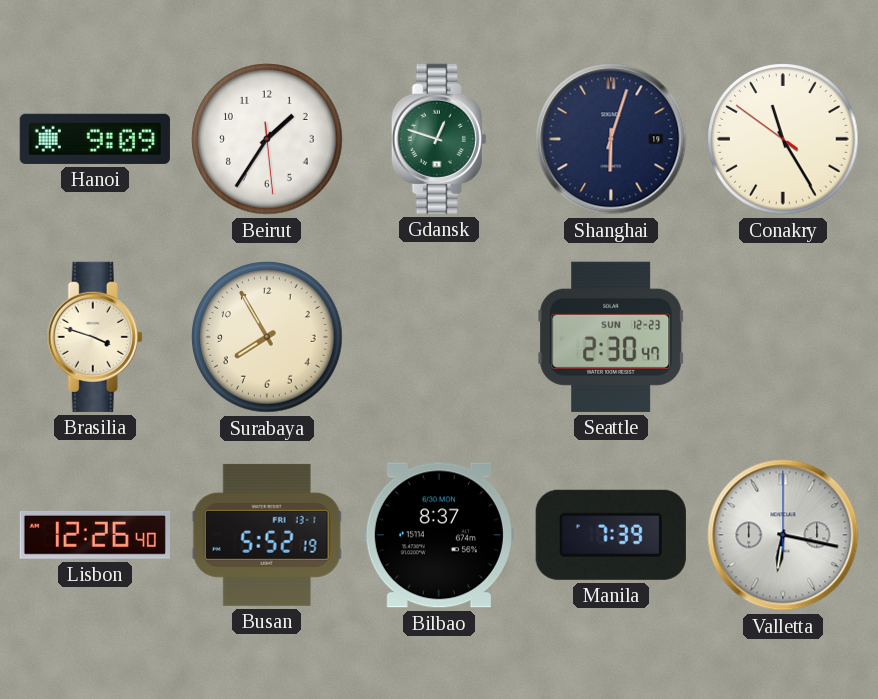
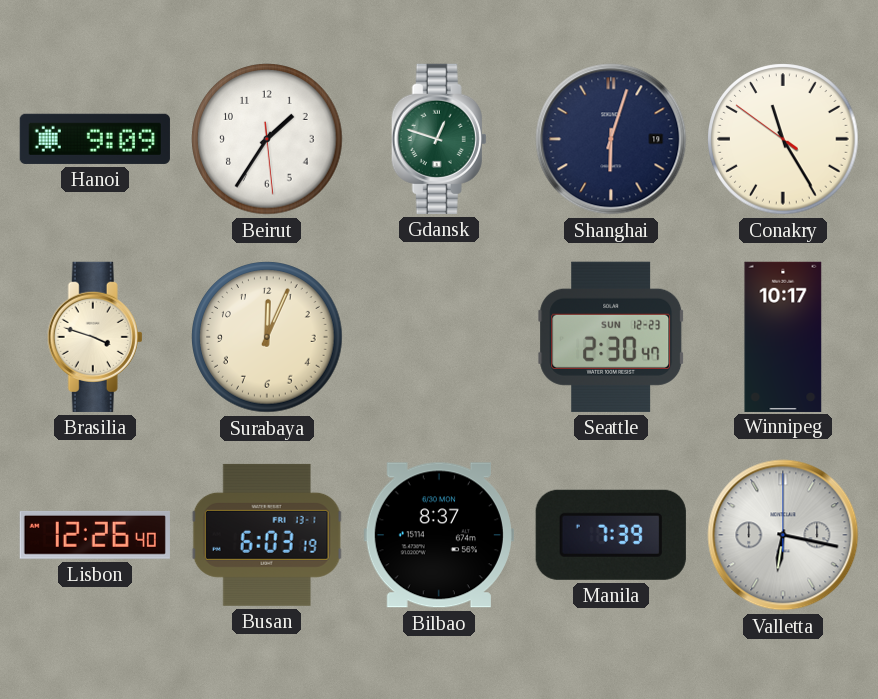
Surabaya: 7:55 -> 12:04
Winnipeg: none -> 10:17
Busan: 5:52 -> 6:03
